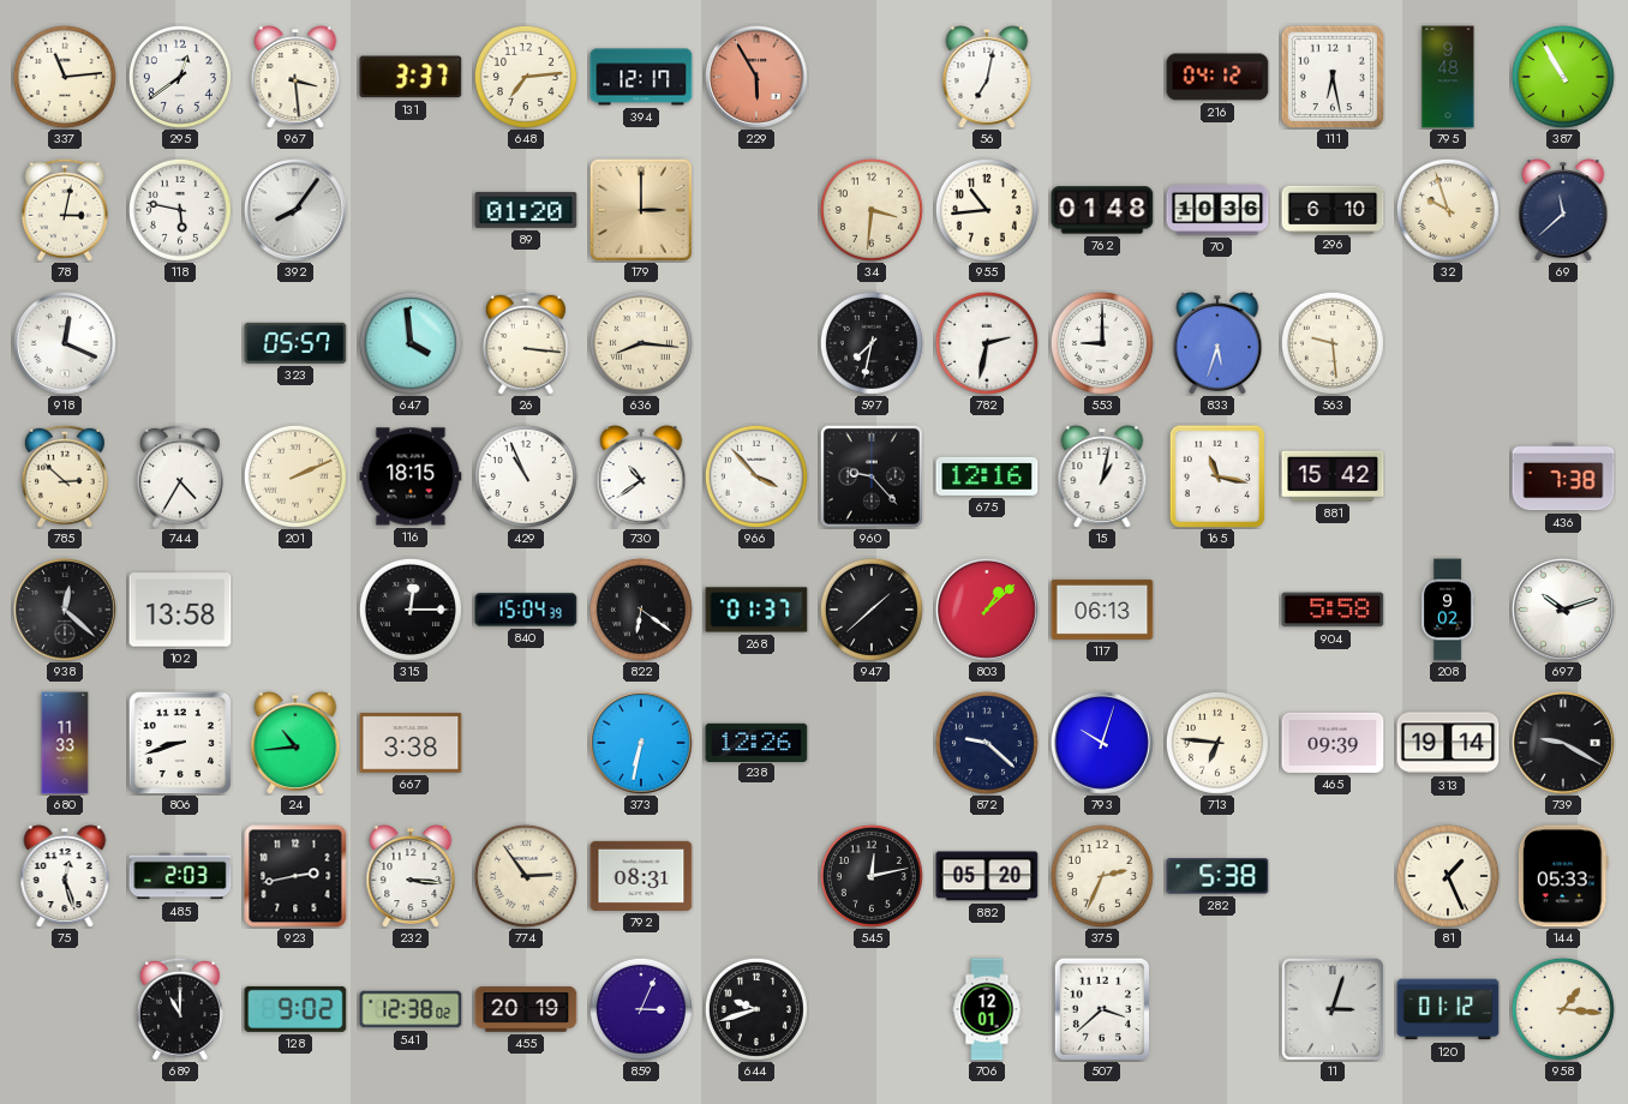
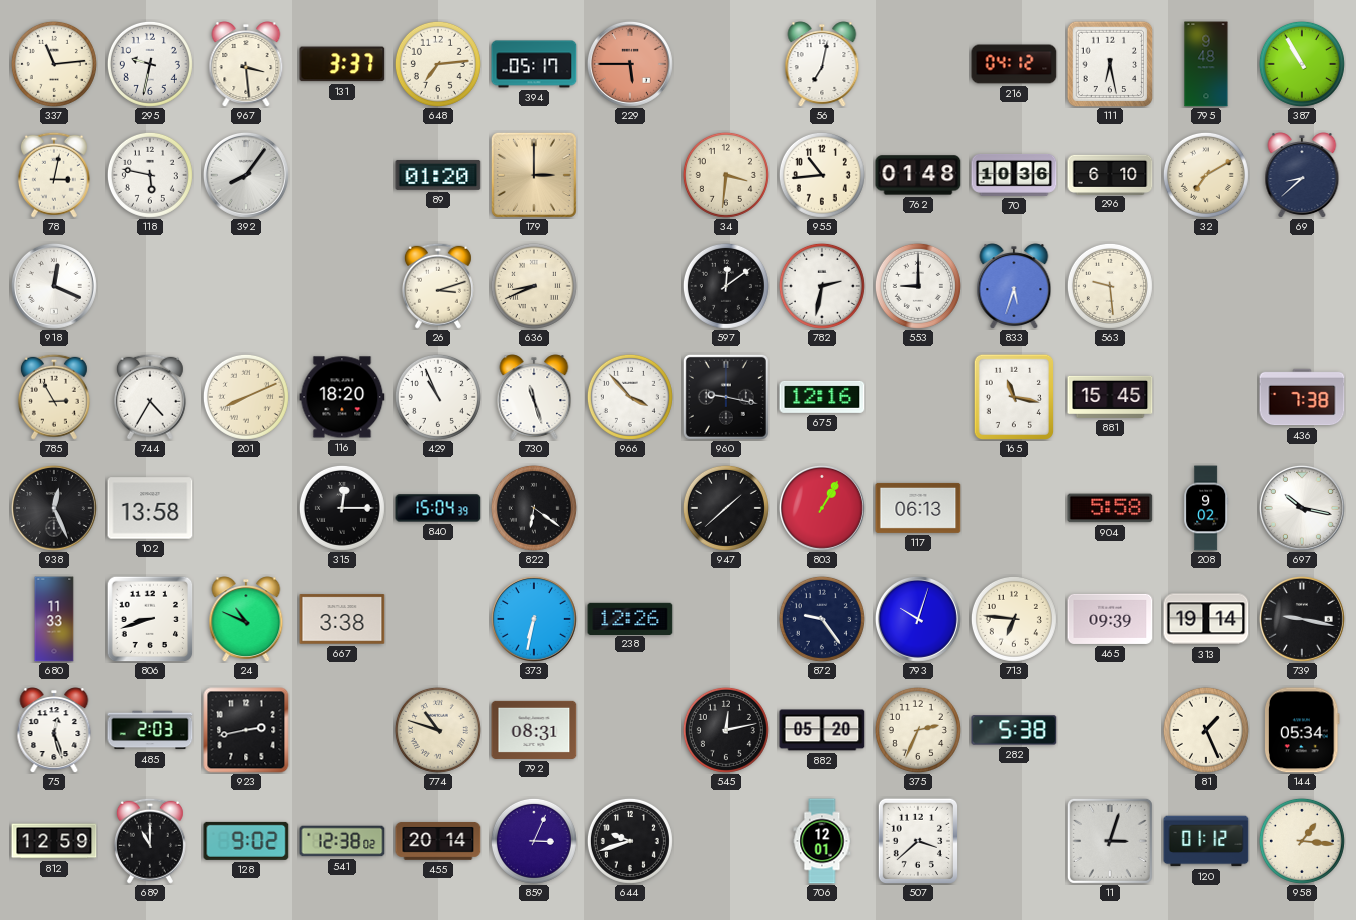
295: 12:39 -> 9:32
394: 12:17 -> 05:17
229: 5:55 -> 5:45
32: 9:57 -> 7:10
69: 11:38 -> 8:38
323: 05:57 -> none
647: 3:59 -> none
26: 3:16 -> 3:12
636: 8:16 -> 8:41
597: 7:32 -> 12:09
785: 2:52 -> 2:55
201: 2:11 -> 8:11
116: 18:15 -> 18:20
730: 10:39 -> 11:27
960: 9:23 -> 9:17
15: 1:02 -> none
881: 15:42 -> 15:45
938: 12:22 -> 12:26
268: 01:37 -> none
803: 1:08 -> 1:05
697: 10:12 -> 10:17
24: 10:44 -> 10:49
872: 9:22 -> 9:24
739: 9:20 -> 9:17
232: 3:16 -> none
774: 2:54 -> 10:48
144: 05:33 -> 05:34
812: none -> 12:59
455: 20:19 -> 20:14
